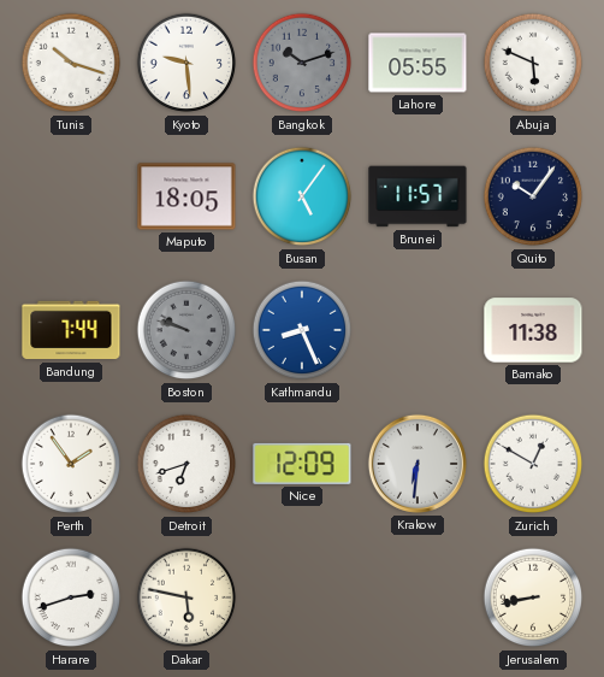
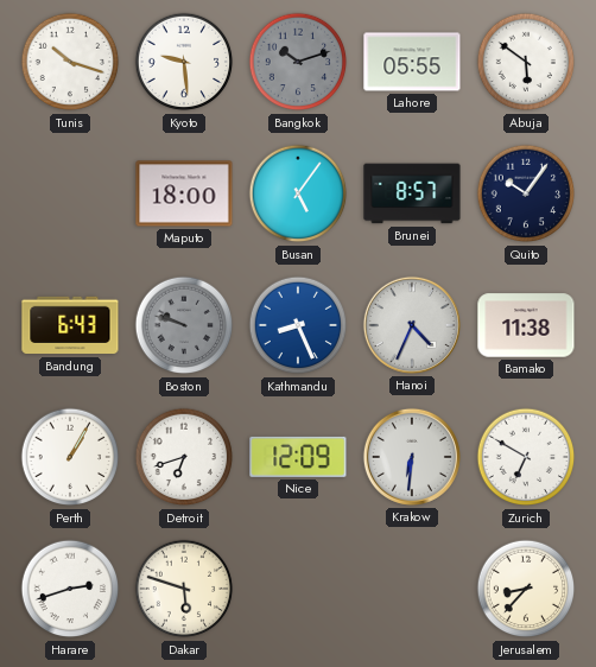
Abuja: 5:49 -> 5:51
Maputo: 18:05 -> 18:00
Brunei: 11:57 -> 8:57
Bandung: 7:44 -> 6:43
Hanoi: none -> 4:34
Perth: 1:54 -> 1:05
Zurich: 12:50 -> 6:50
Dakar: 5:47 -> 5:48
Jerusalem: 8:43 -> 8:37
